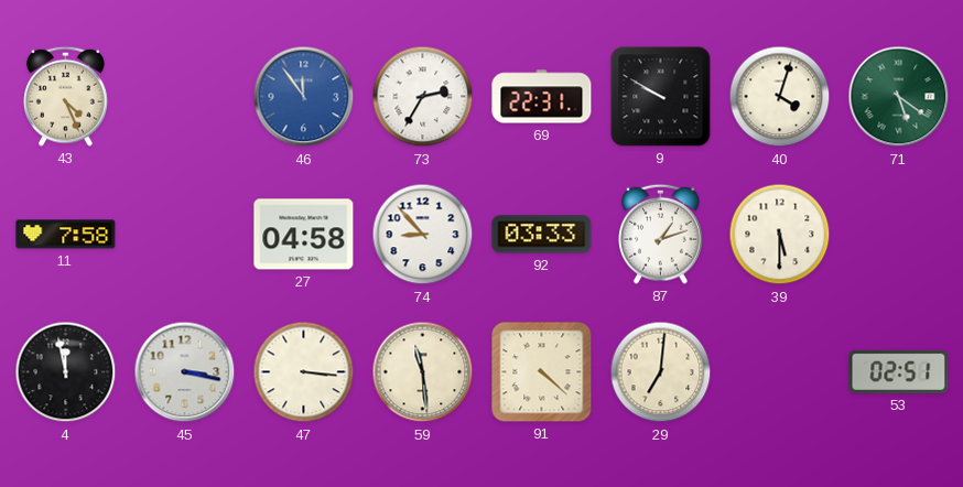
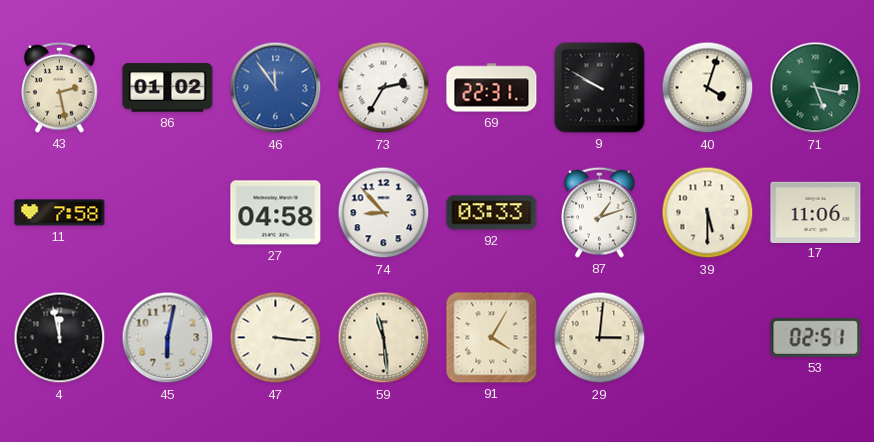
43: 4:26 -> 2:28
86: none -> 01:02
71: 5:21 -> 5:17
17: none -> 11:06
45: 3:17 -> 6:02
91: 4:22 -> 4:05
29: 7:01 -> 3:01
